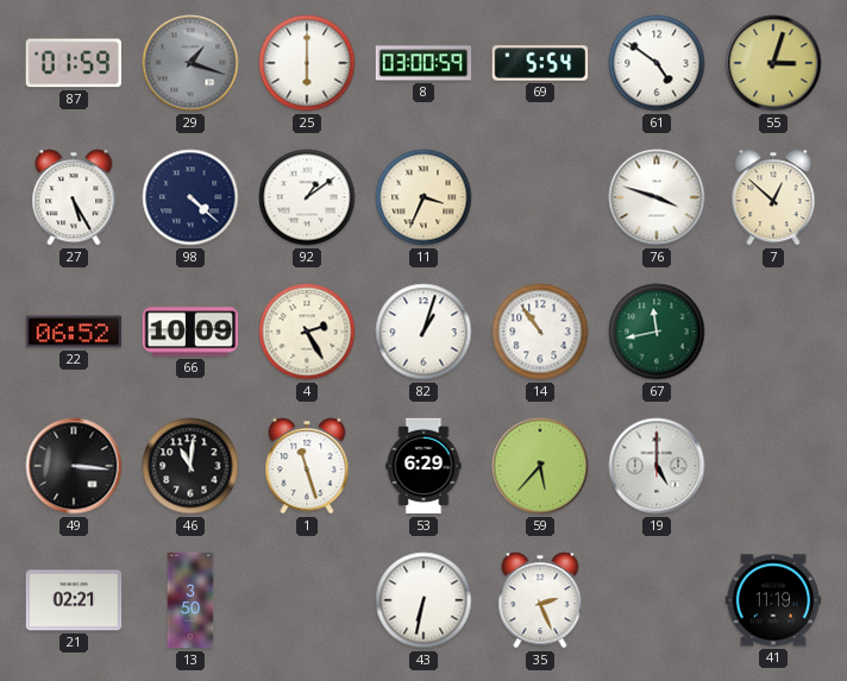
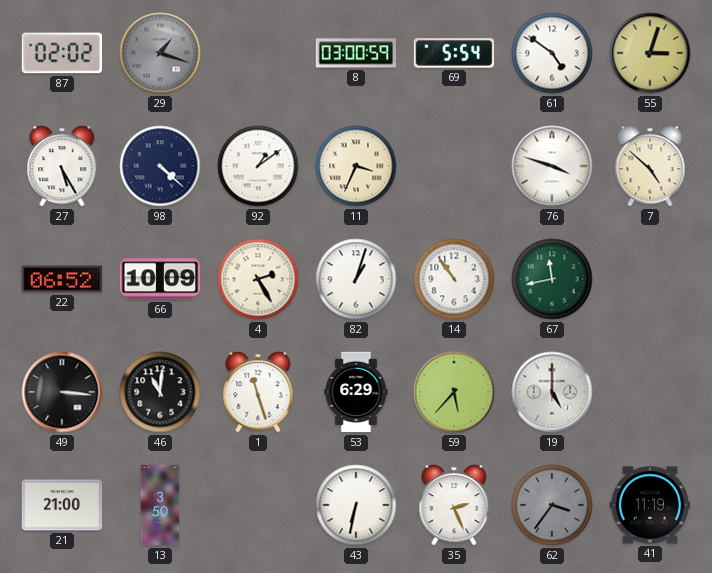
87: 01:59 -> 02:02
25: 6:00 -> none
7: 12:52 -> 4:52
21: 02:21 -> 21:00
62: none -> 3:36
